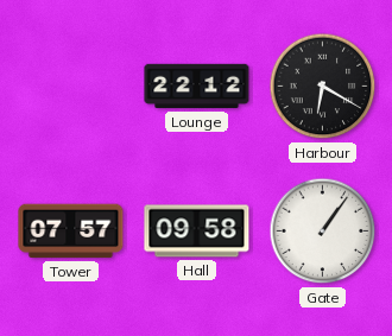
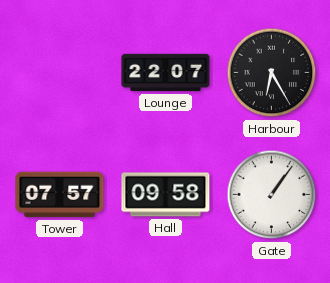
Lounge: 22:12 -> 22:07
Harbour: 6:20 -> 6:25
